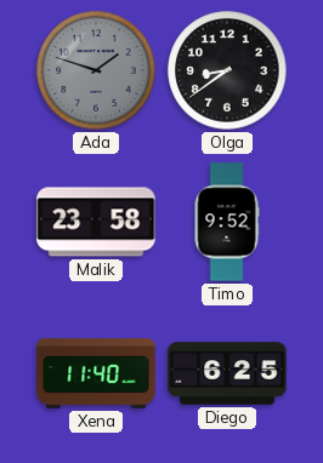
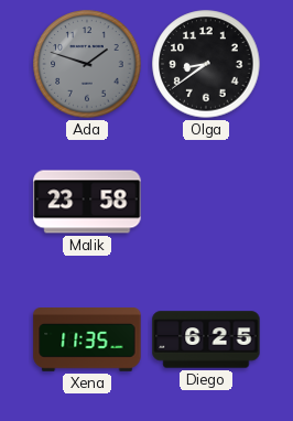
Timo: 9:52 -> none
Xena: 11:40 -> 11:35
